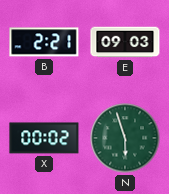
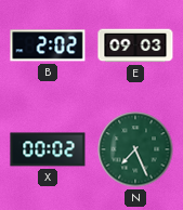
B: 2:21 -> 2:02
N: 5:57 -> 7:26
